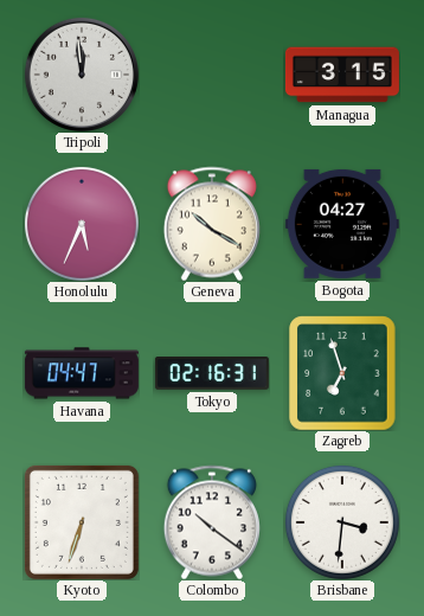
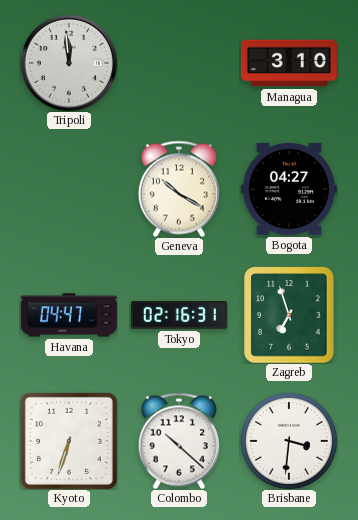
Managua: 3:15 -> 3:10
Honolulu: 5:34 -> none
Colombo: 10:21 -> 10:22
